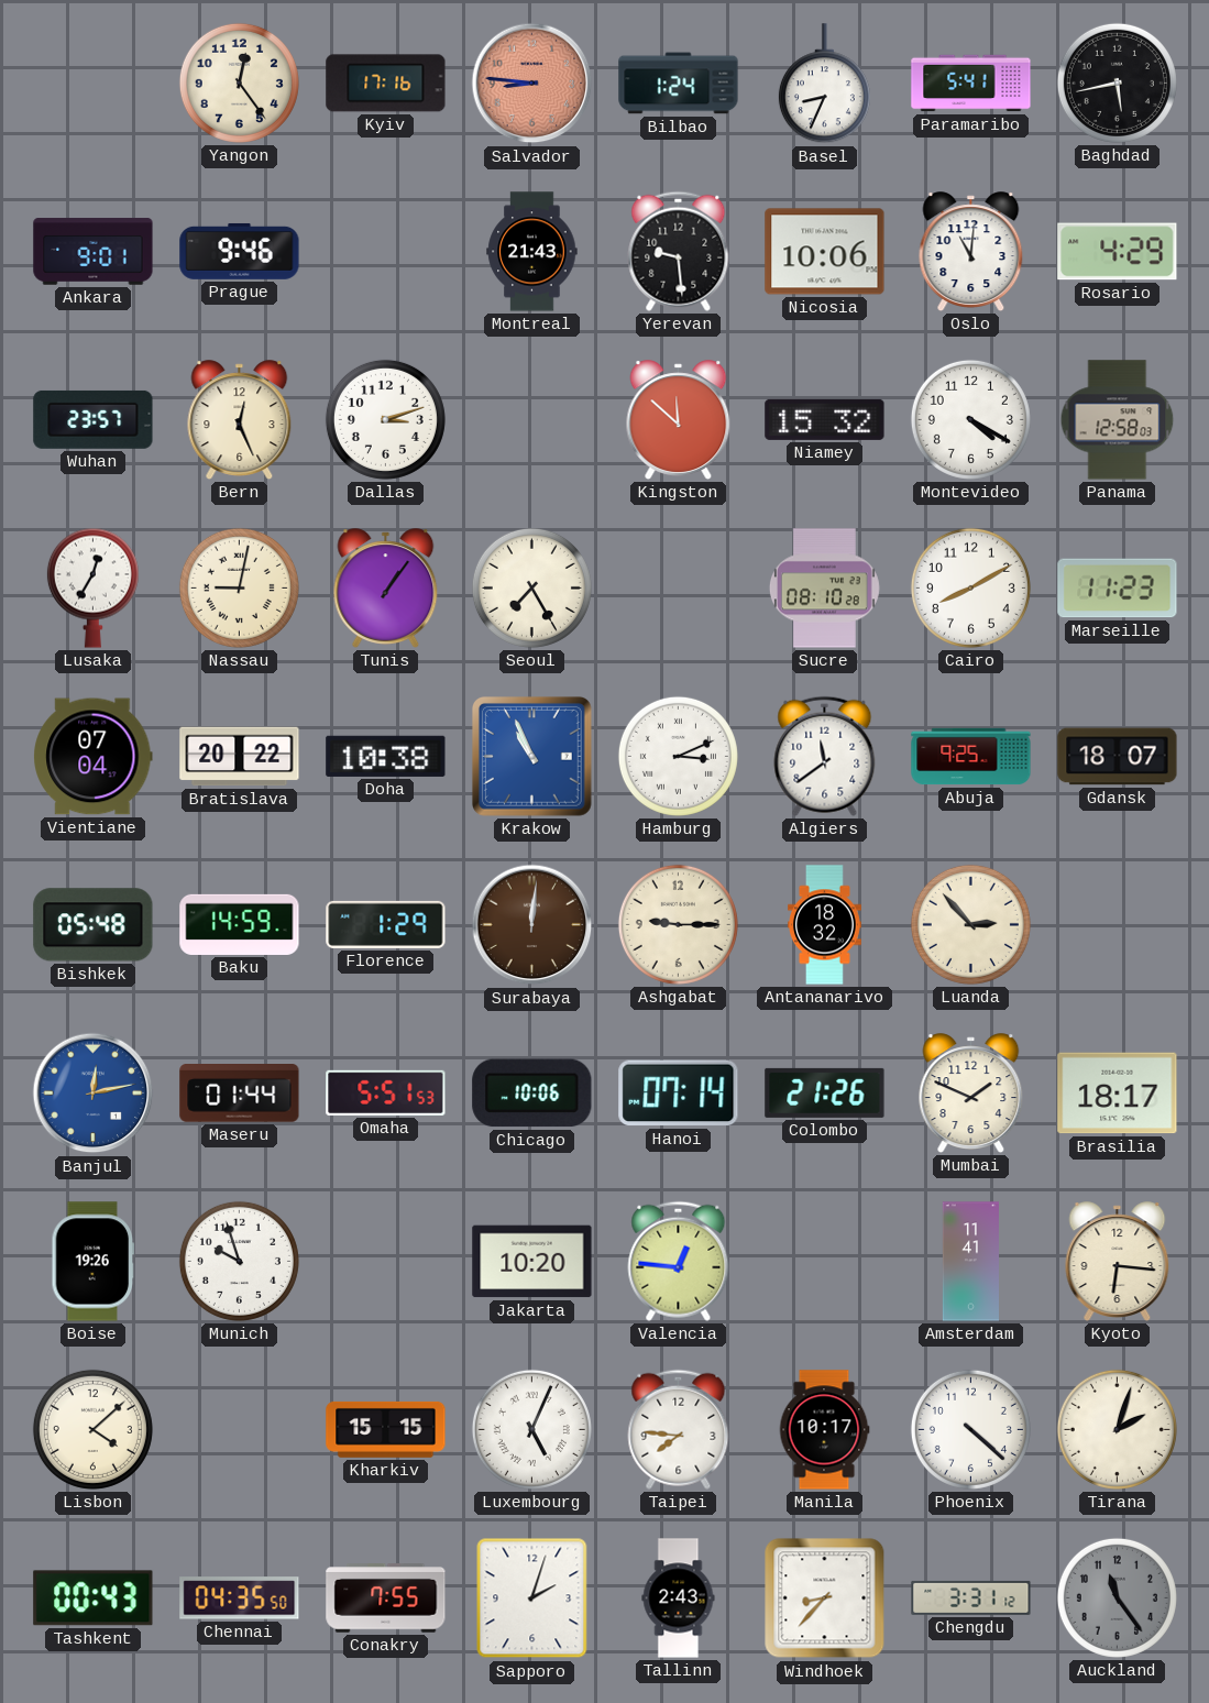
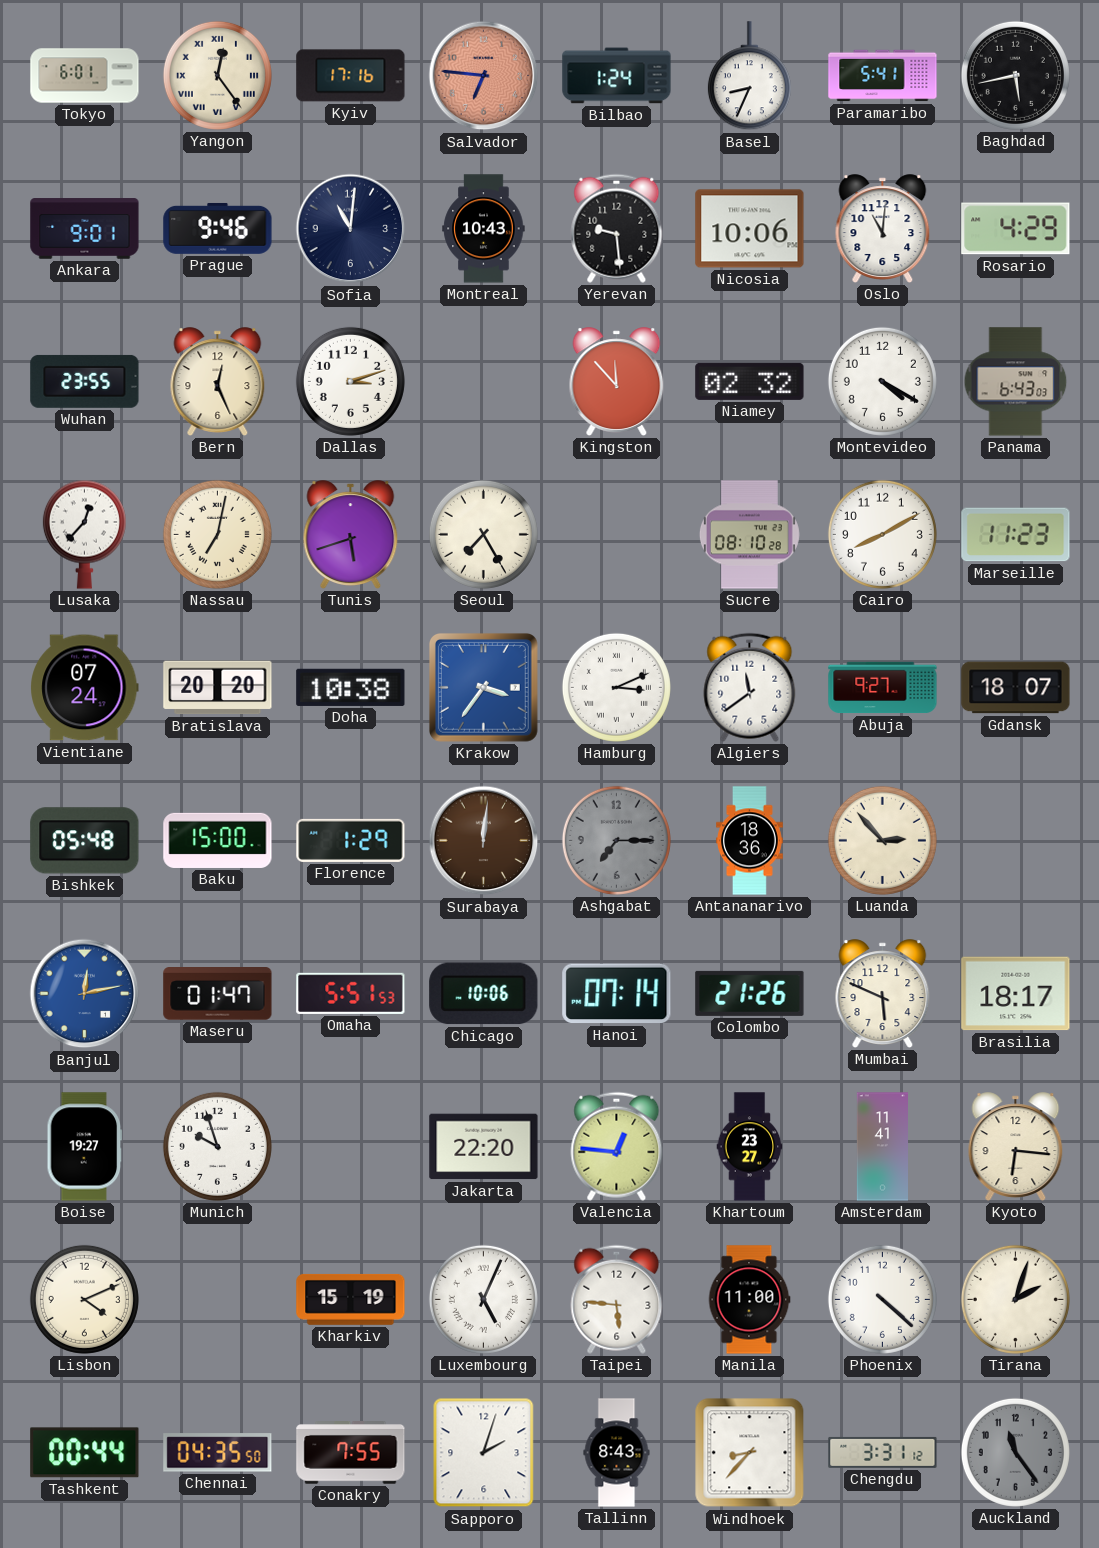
Tokyo: none -> 6:01
Yangon numerals: Arabic -> Roman
Salvador: 8:46 -> 6:46
Sofia: none -> 11:01
Montreal: 21:43 -> 10:43
Wuhan: 23:57 -> 23:55
Kingston: 11:52 -> 11:53
Niamey: 15:32 -> 02:32
Panama: 12:58 -> 6:43
Lusaka: 12:35 -> 12:37
Nassau: 9:02 -> 7:02
Tunis: 1:06 -> 5:42
Vientiane: 07:04 -> 07:24
Bratislava: 20:22 -> 20:20
Krakow: 10:56 -> 3:36
Abuja: 9:25 -> 9:27
Baku: 14:59 -> 15:00
Ashgabat: 9:15 -> 7:15
Ashgabat dial: cream -> grey
Antananarivo: 18:32 -> 18:36
Maseru: 01:44 -> 01:47
Mumbai: 1:49 -> 5:49
Boise: 19:26 -> 19:27
Jakarta: 10:20 -> 22:20
Khartoum: none -> 23:27
Lisbon: 4:08 -> 4:11
Kharkiv: 15:15 -> 15:19
Taipei: 7:46 -> 5:46
Manila: 10:17 -> 11:00
Tashkent: 00:43 -> 00:44
Tallinn: 2:43 -> 8:43
